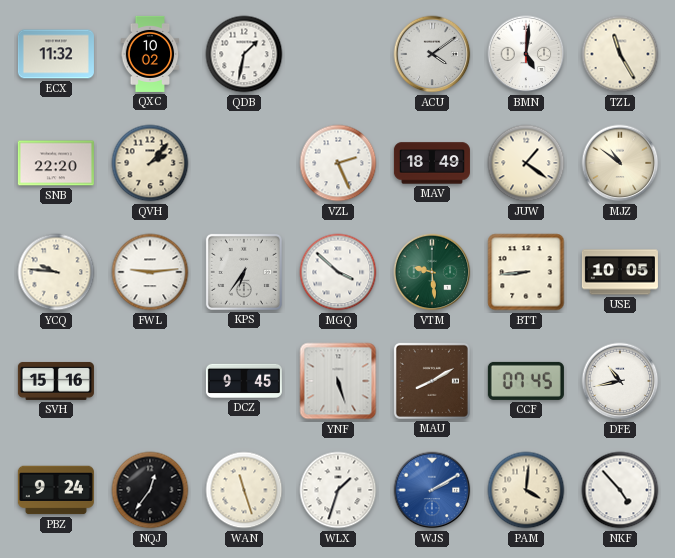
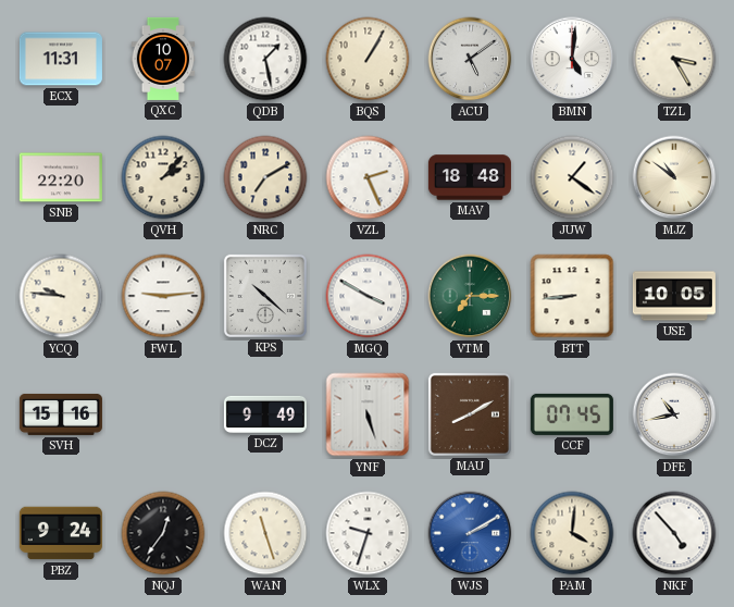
ECX: 11:32 -> 11:31
QXC: 10:02 -> 10:07
QDB: 1:32 -> 1:28
BQS: none -> 1:05
ACU: 4:09 -> 5:09
TZL: 11:25 -> 3:25
NRC: none -> 7:10
MAV: 18:49 -> 18:48
KPS: 6:36 -> 10:22
MGQ: 3:52 -> 3:50
VTM: 9:29 -> 7:15
DCZ: 9:45 -> 9:49
WLX: 1:33 -> 9:33
